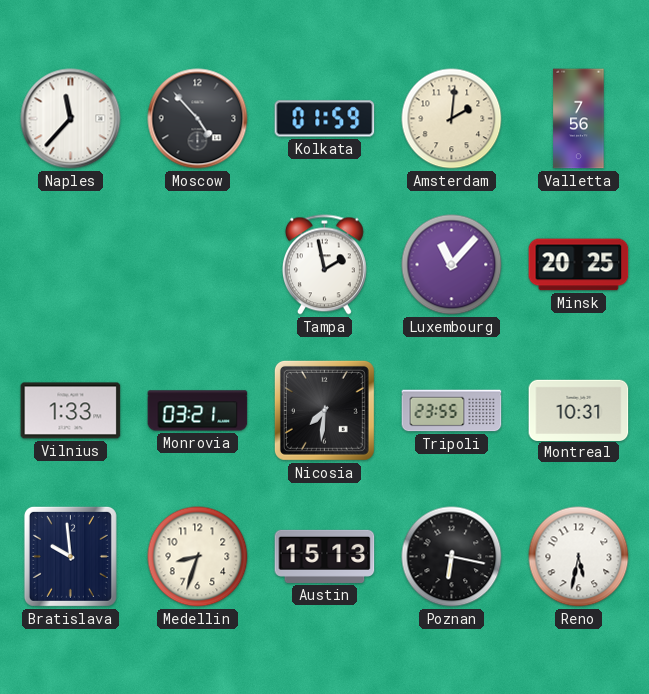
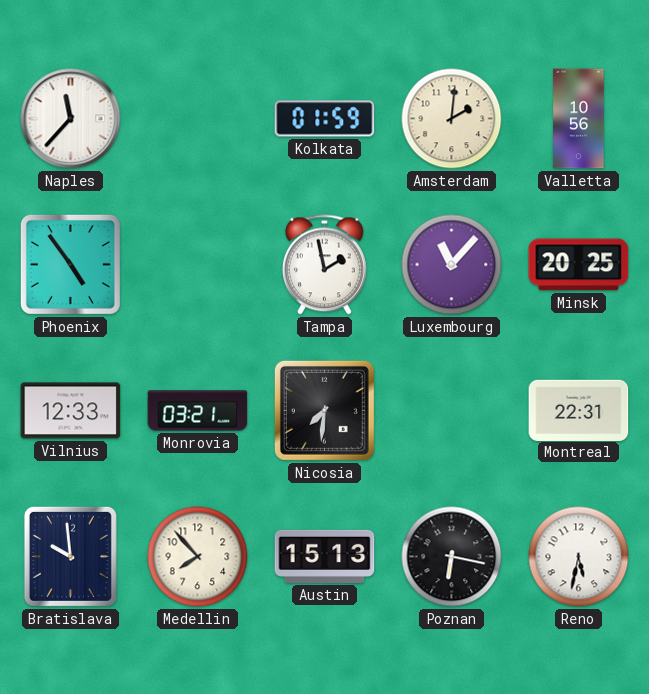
Moscow: 4:53 -> none
Valletta: 7:56 -> 10:56
Phoenix: none -> 4:54
Vilnius: 1:33 -> 12:33
Tripoli: 23:55 -> none
Montreal: 10:31 -> 22:31
Medellin: 8:33 -> 7:53
